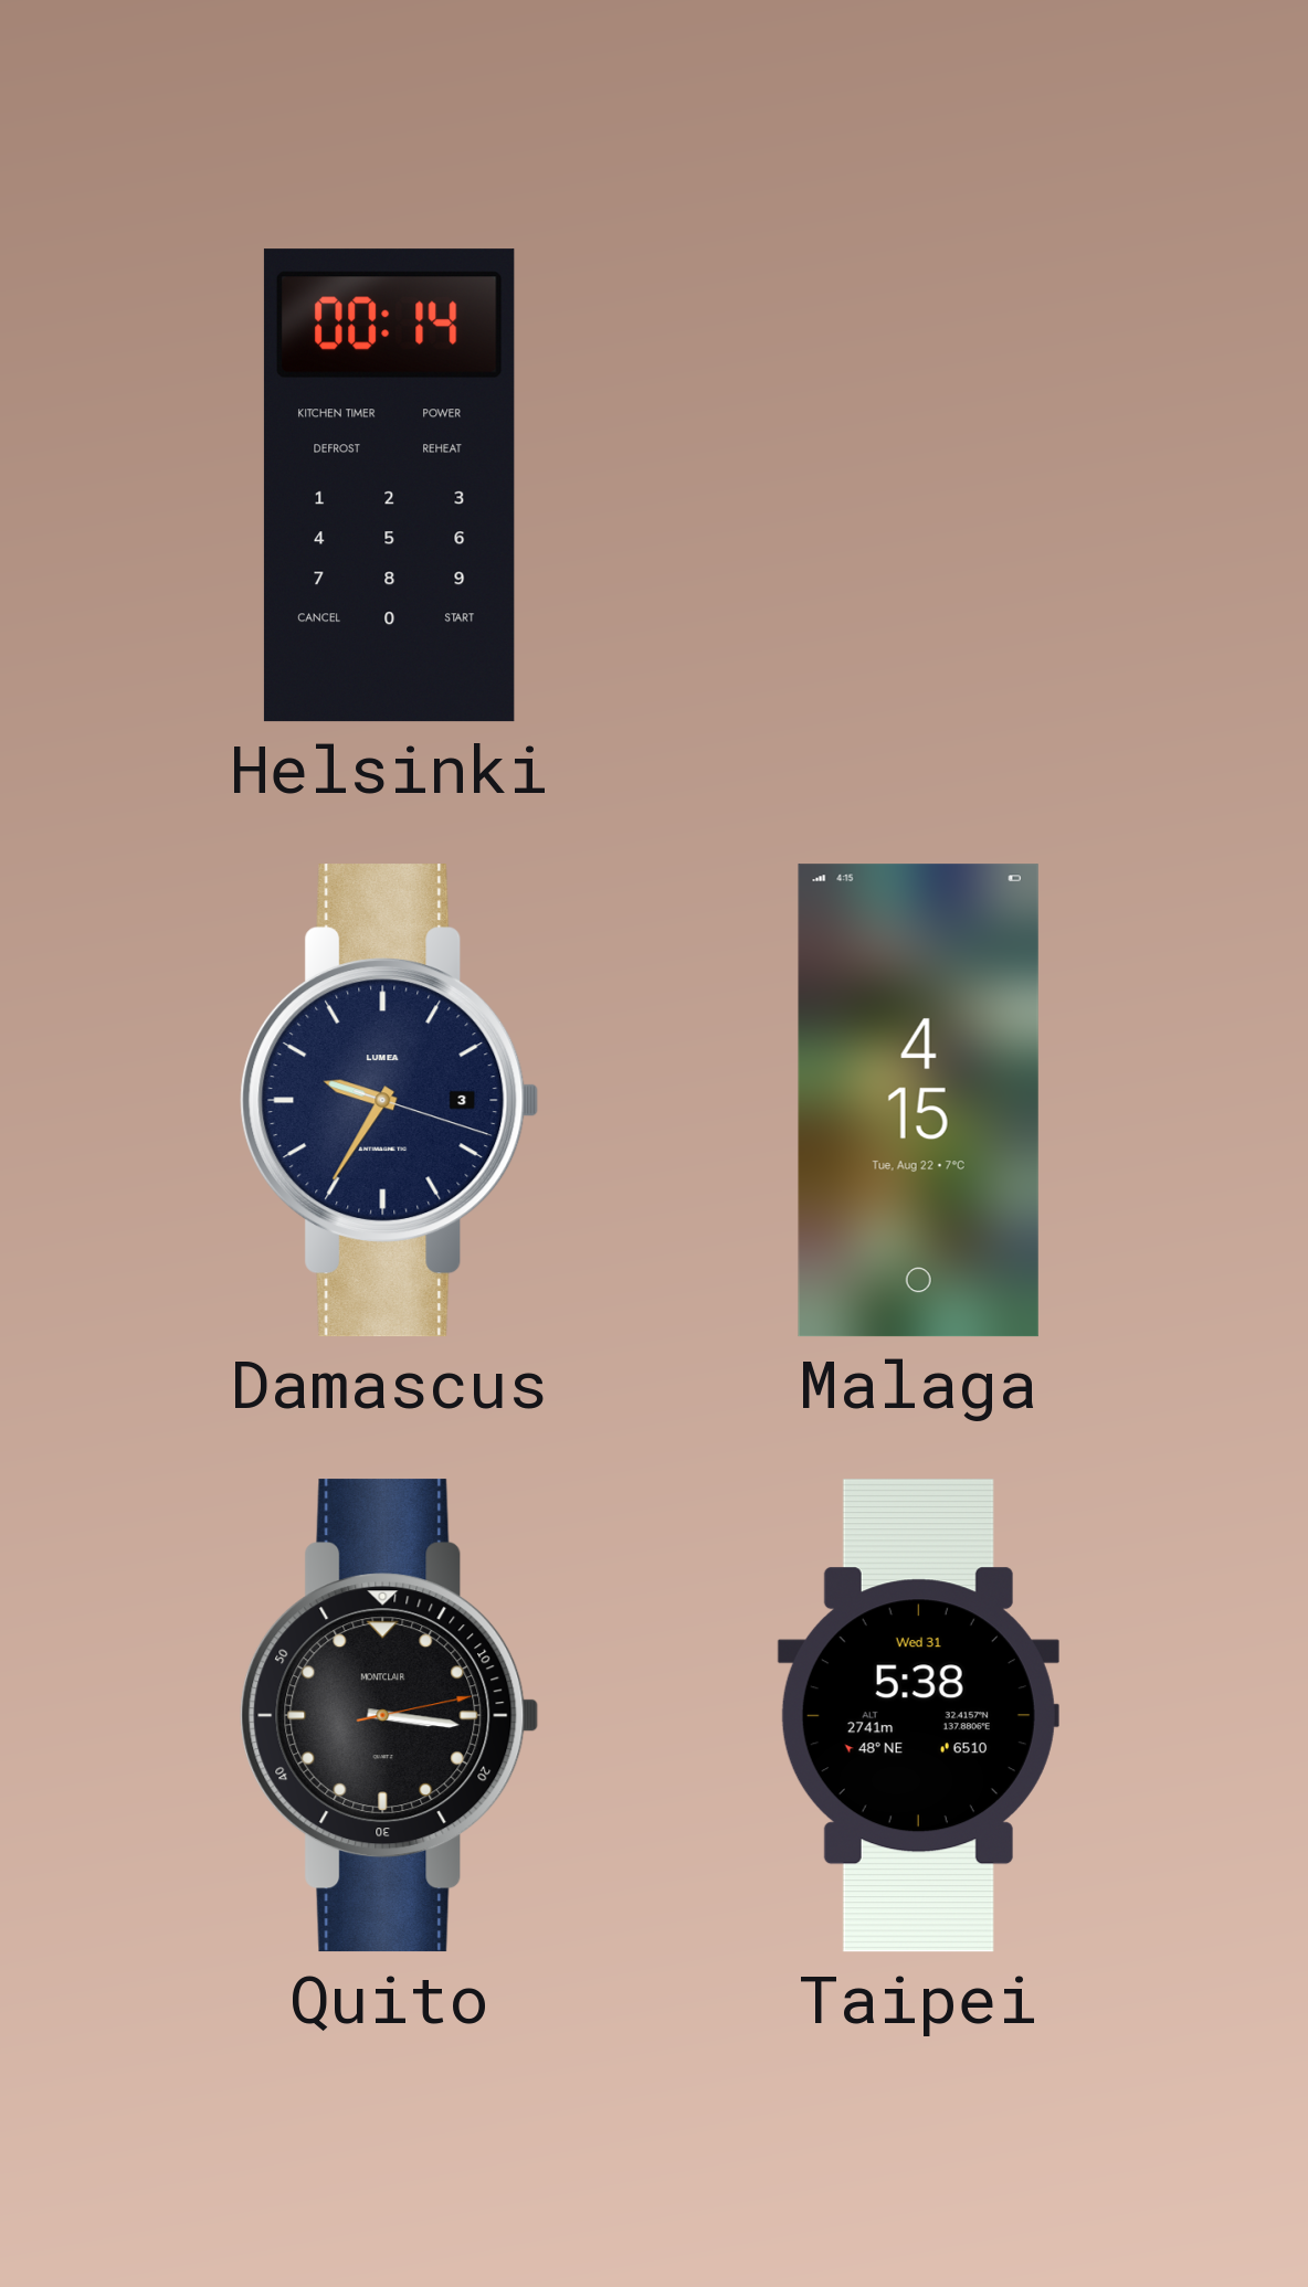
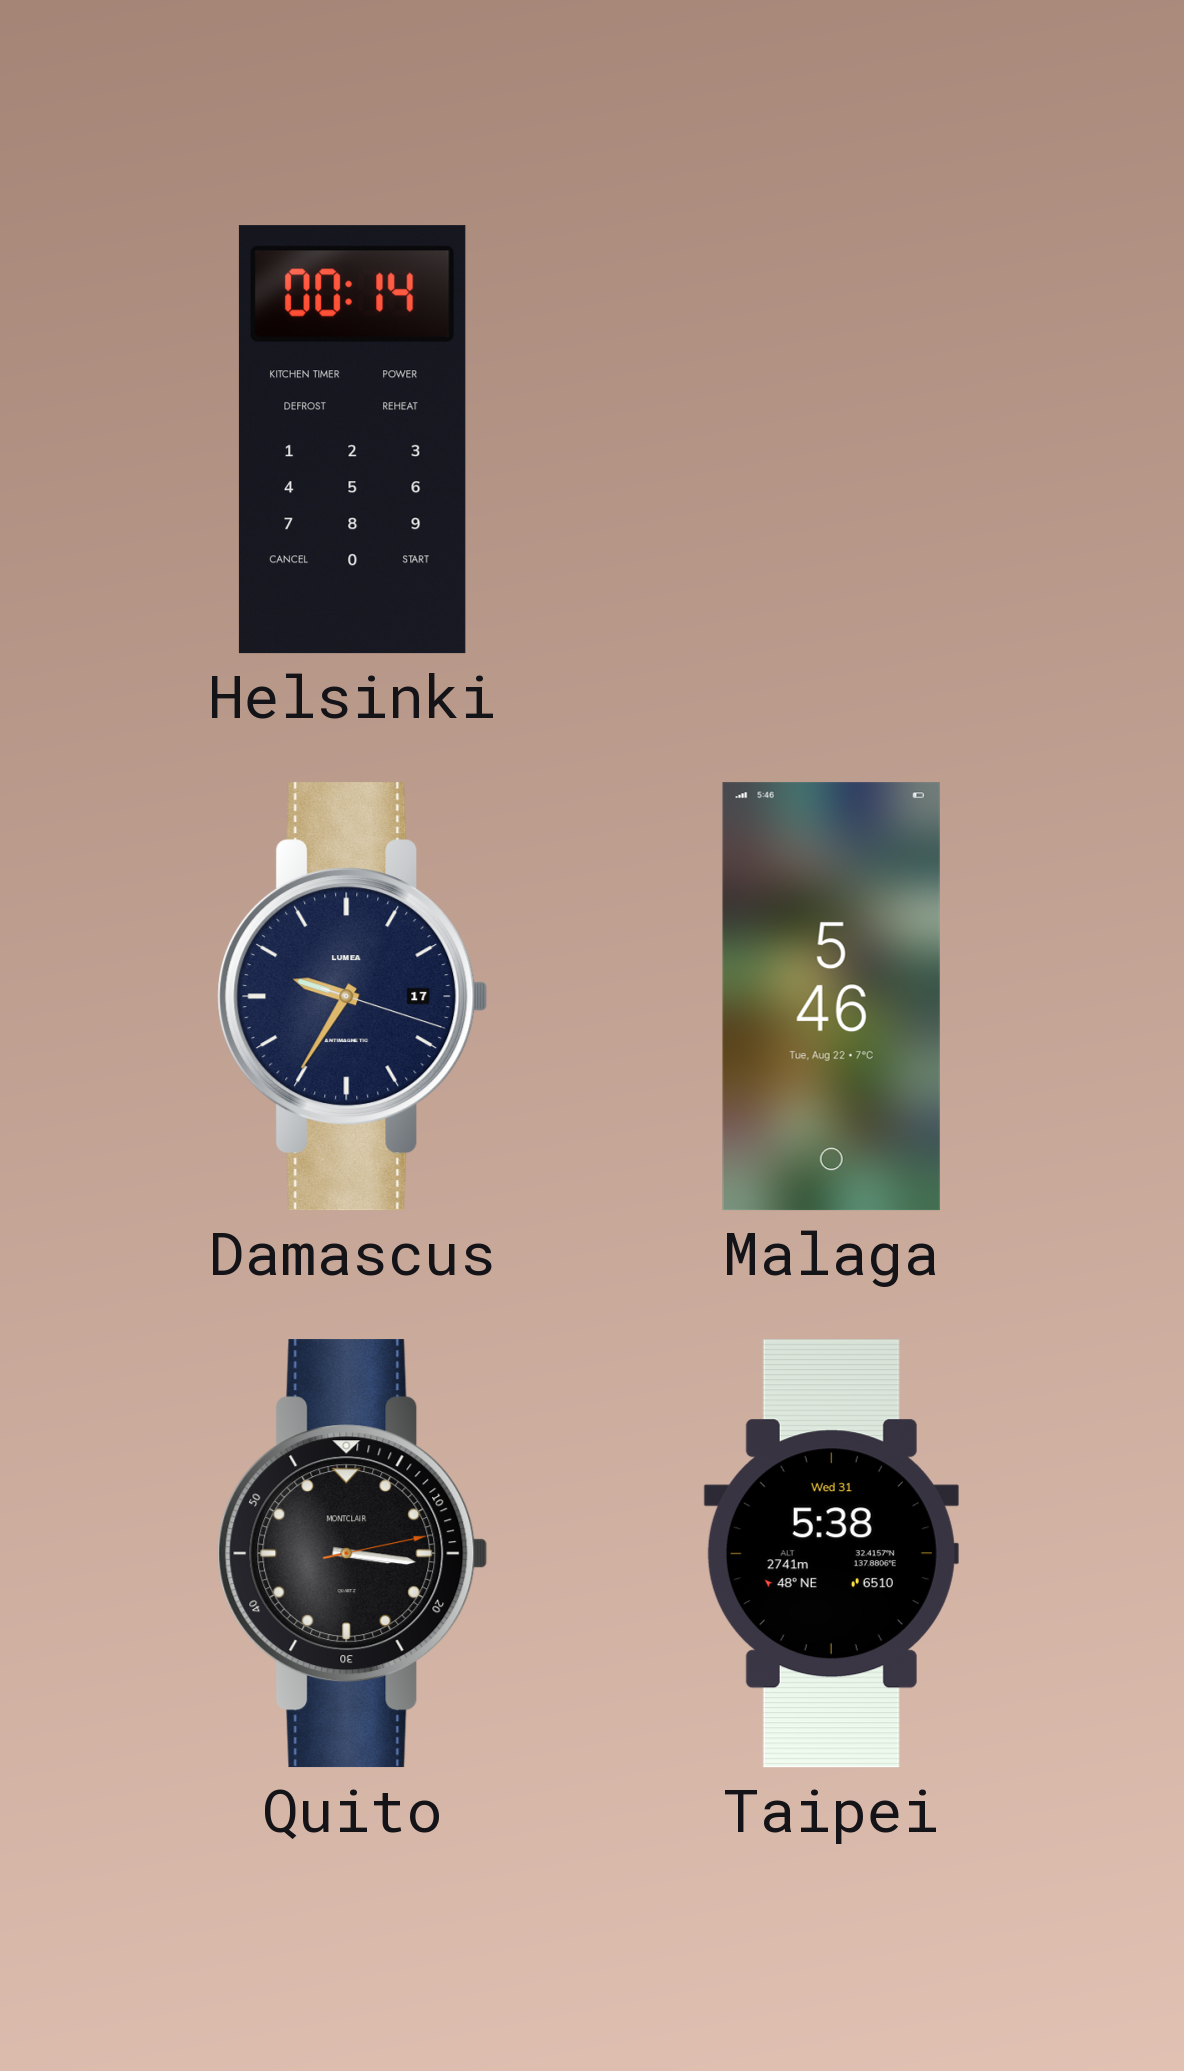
Damascus date: 3 -> 17
Malaga: 4:15 -> 5:46
